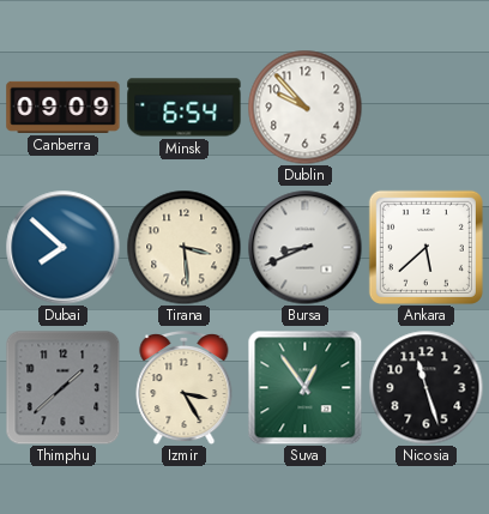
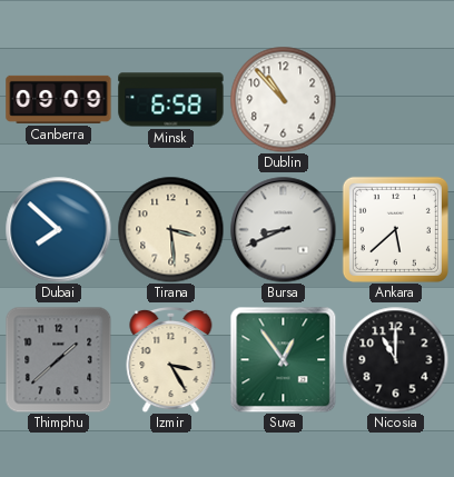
Minsk: 6:54 -> 6:58
Dublin: 9:53 -> 10:53
Nicosia: 11:27 -> 11:00
